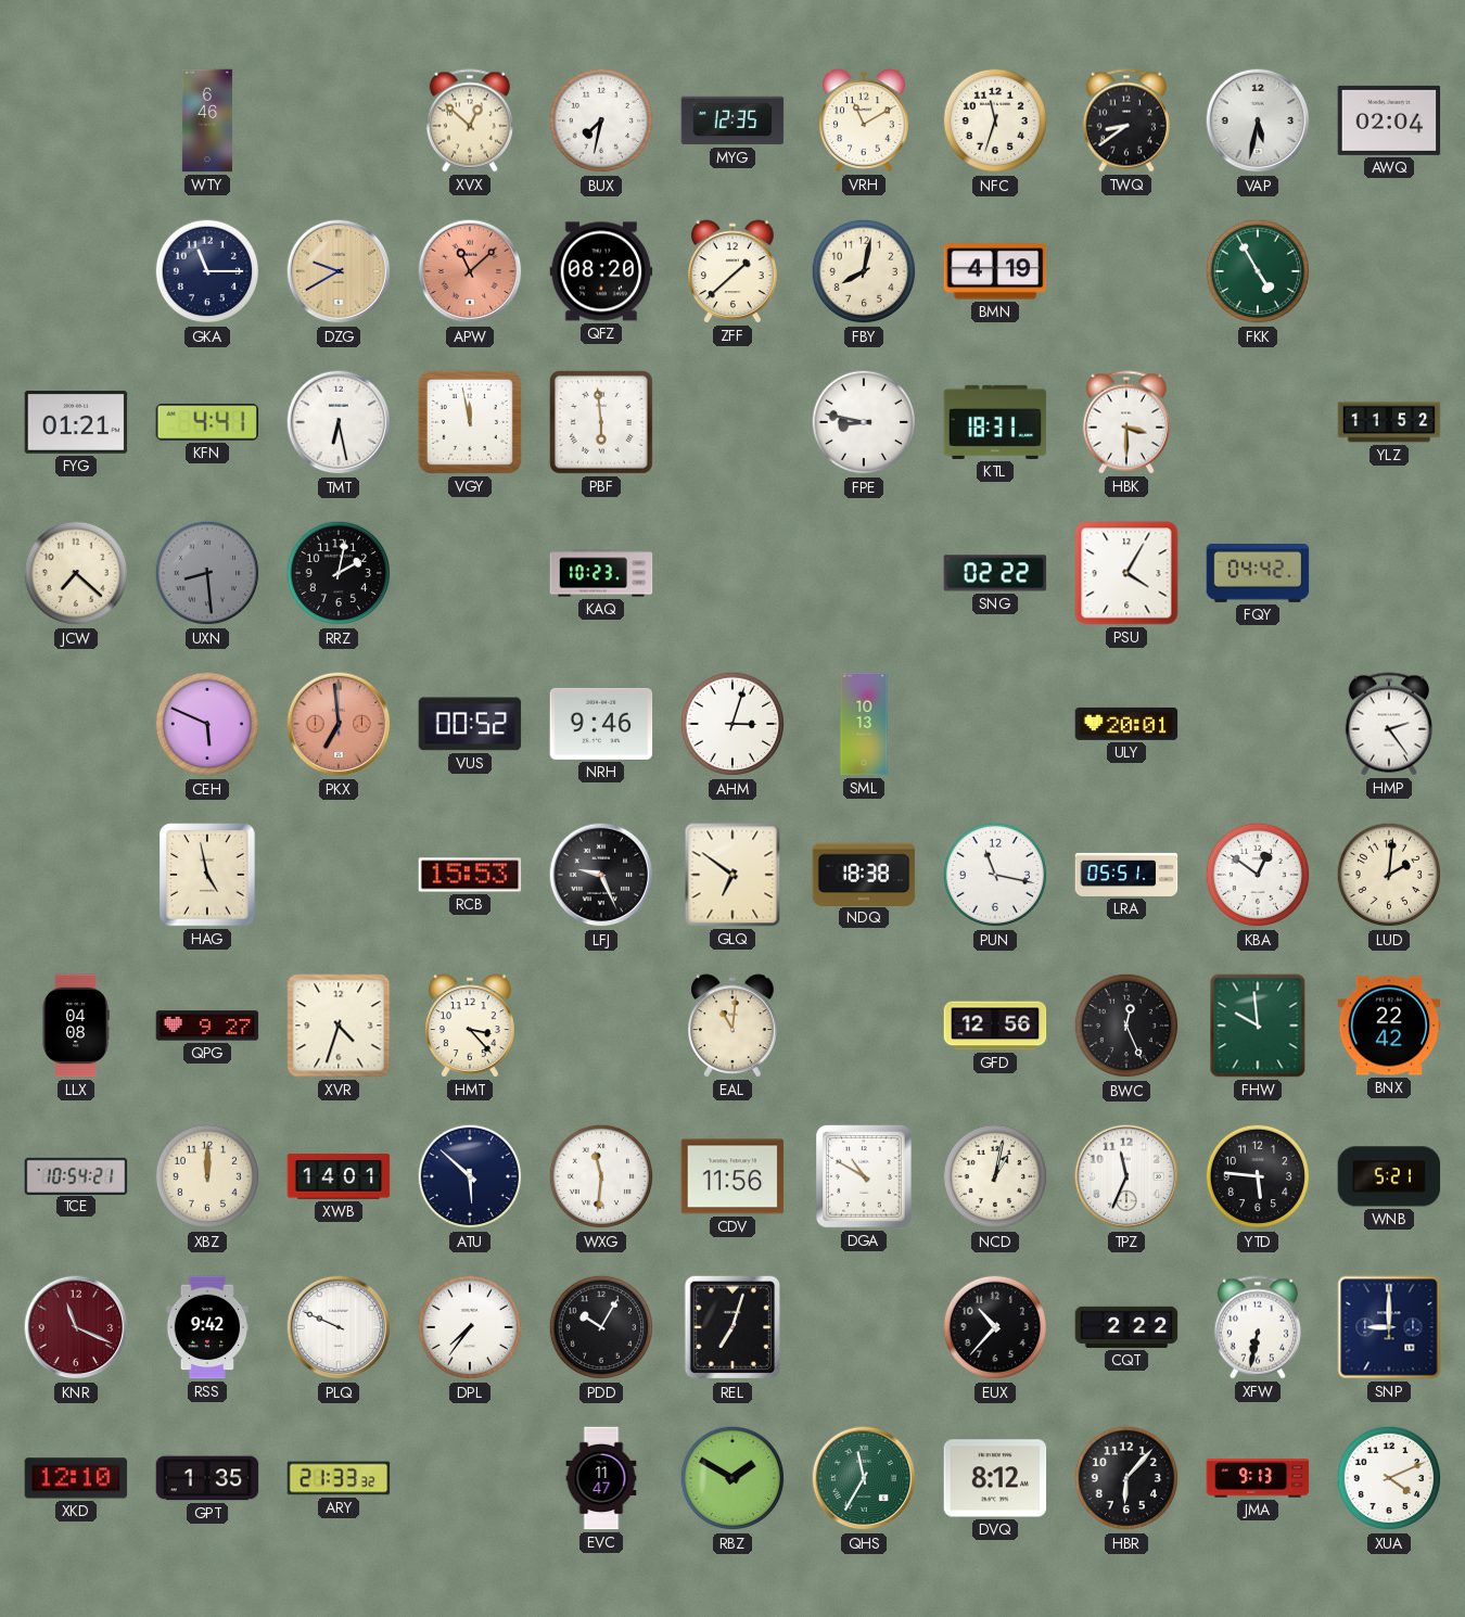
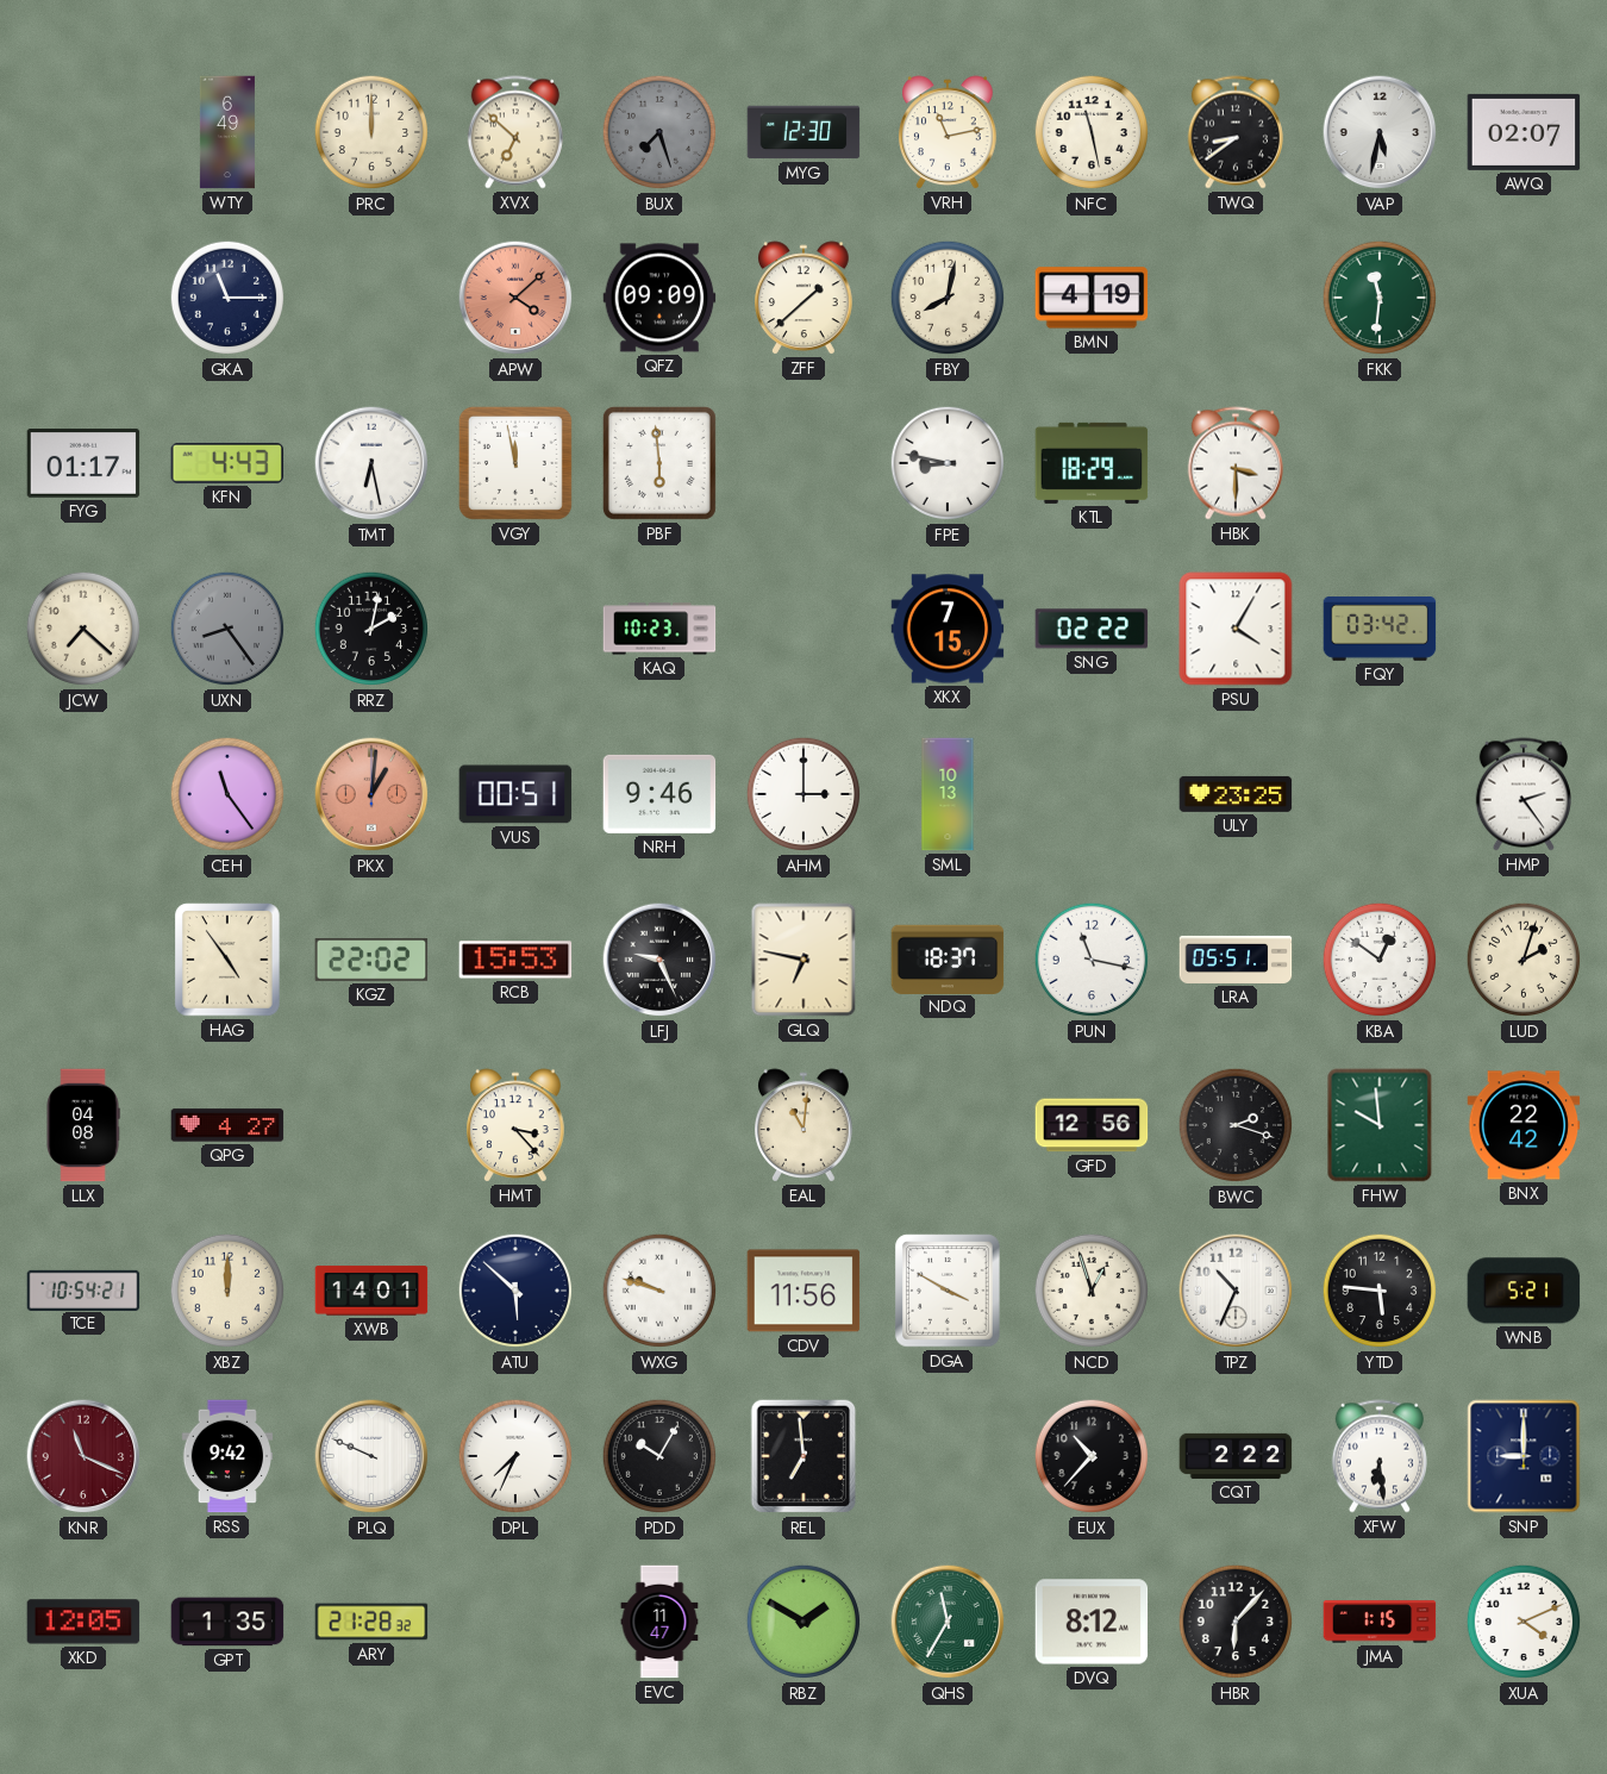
WTY: 6:46 -> 6:49
PRC: none -> 12:00
XVX: 12:52 -> 6:52
BUX: 7:32 -> 7:27
BUX dial: white -> grey
MYG: 12:35 -> 12:30
VRH: 11:10 -> 11:13
NFC: 11:33 -> 11:28
AWQ: 02:04 -> 02:07
DZG: 9:40 -> none
APW: 11:08 -> 4:08
QFZ: 08:20 -> 09:09
FKK: 4:55 -> 11:31
FYG: 01:21 -> 01:17
KFN: 4:41 -> 4:43
KTL: 18:31 -> 18:29
YLZ: 11:52 -> none
UXN: 8:29 -> 8:24
XKX: none -> 7:15
FQY: 04:42 -> 03:42
CEH: 5:49 -> 11:24
PKX: 6:59 -> 1:01
VUS: 00:52 -> 00:51
AHM: 3:03 -> 3:00
ULY: 20:01 -> 23:25
HAG: 4:58 -> 4:54
KGZ: none -> 22:02
GLQ: 6:51 -> 6:47
NDQ: 18:38 -> 18:37
LUD: 2:01 -> 2:03
QPG: 9:27 -> 4:27
XVR: 4:33 -> none
BWC: 12:26 -> 2:18
WXG: 11:31 -> 9:48
DGA: 10:50 -> 3:50
NCD: 1:02 -> 12:57
TPZ: 11:34 -> 10:34
DPL: 7:36 -> 7:34
REL: 7:03 -> 6:59
XFW: 6:32 -> 6:29
XKD: 12:10 -> 12:05
ARY: 21:33 -> 21:28
JMA: 9:13 -> 1:15
